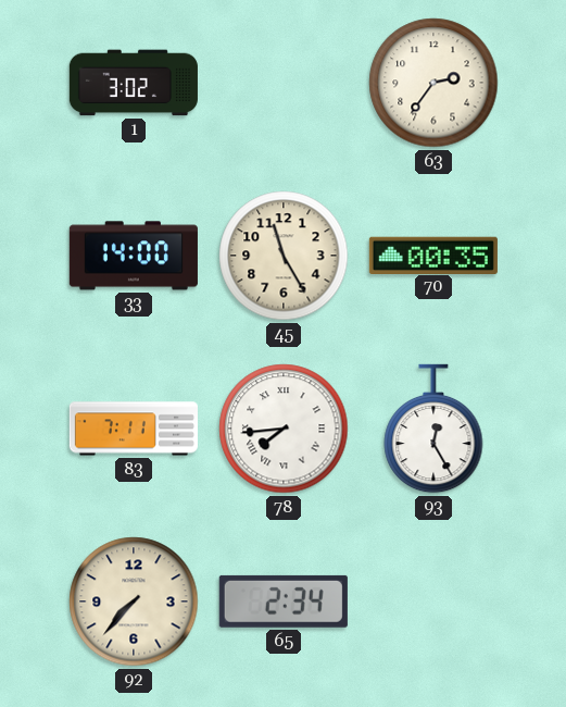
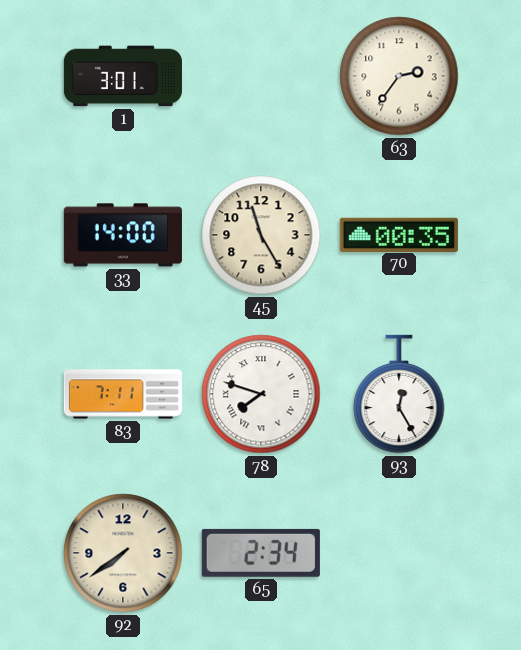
1: 3:02 -> 3:01
78: 7:44 -> 7:48
92: 7:37 -> 7:39
